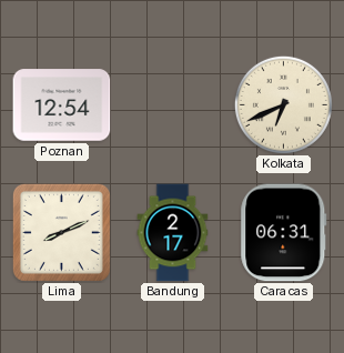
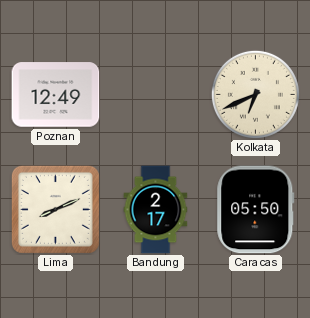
Poznan: 12:54 -> 12:49
Caracas: 06:31 -> 05:50
